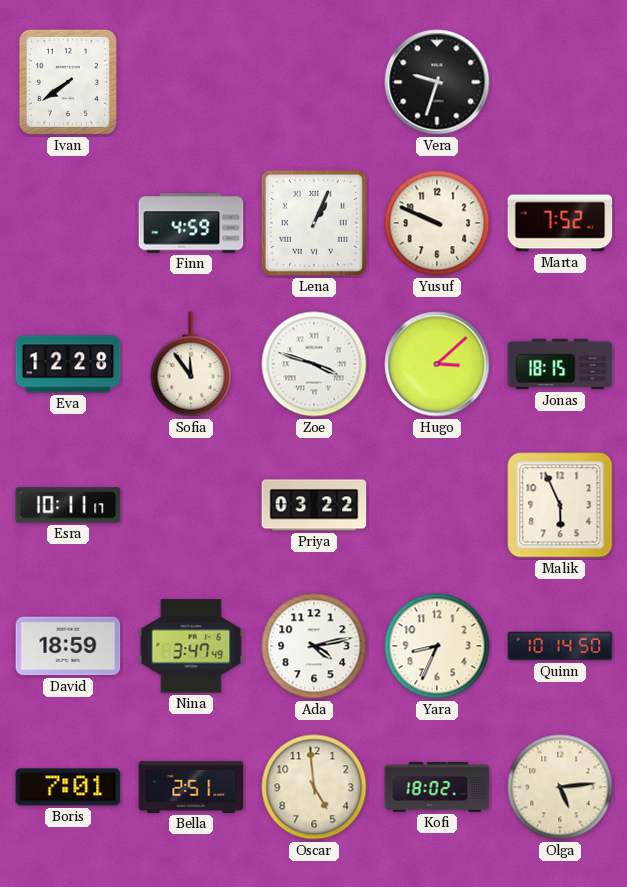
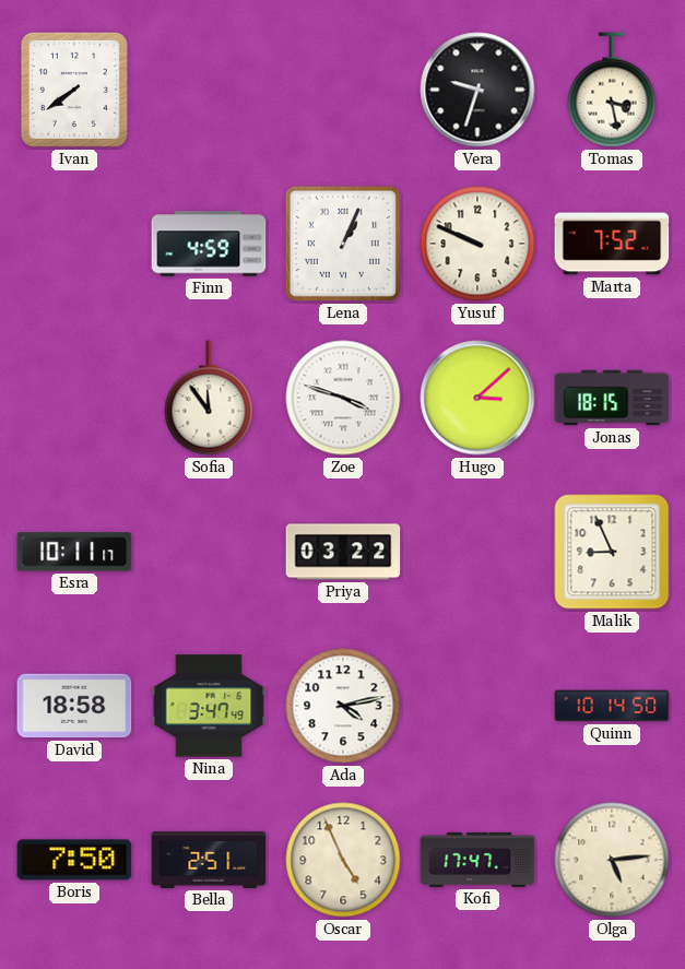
Tomas: none -> 3:28
Eva: 12:28 -> none
Malik: 5:56 -> 8:56
David: 18:59 -> 18:58
Yara: 8:34 -> none
Boris: 7:01 -> 7:50
Oscar: 4:59 -> 4:56
Kofi: 18:02 -> 17:47
